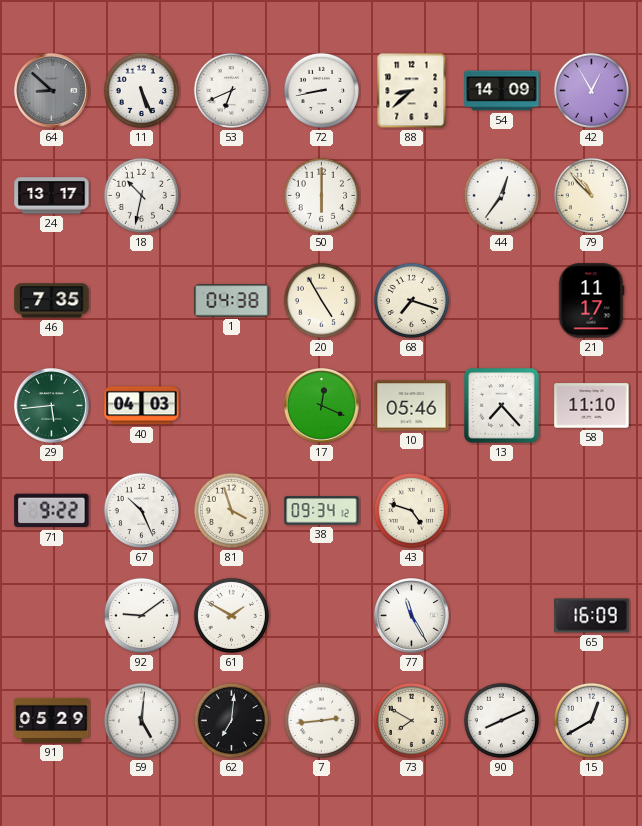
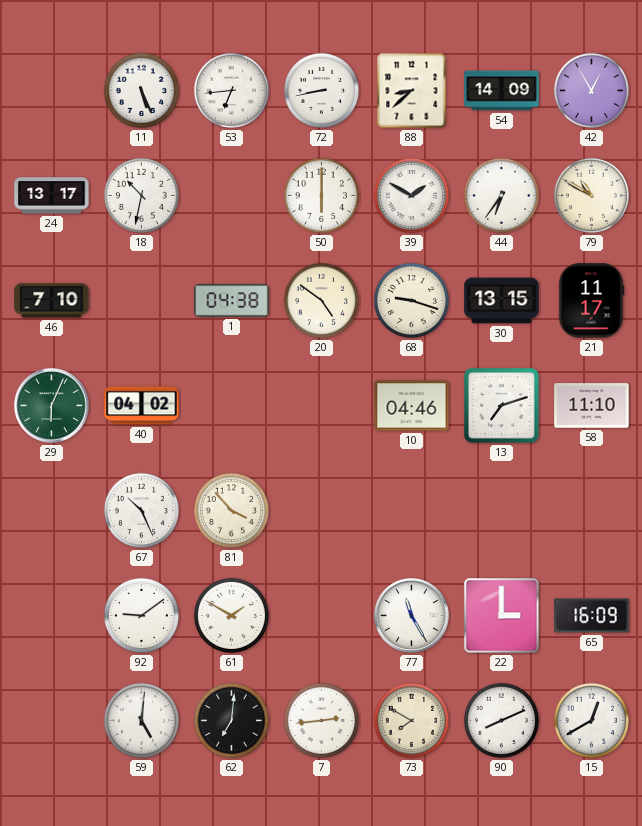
64: 8:52 -> none
53: 6:41 -> 6:44
39: none -> 1:50
44: 12:36 -> 6:36
79: 10:53 -> 10:50
46: 7:35 -> 7:10
20: 4:55 -> 4:51
68: 7:18 -> 9:18
30: none -> 13:15
29: 5:44 -> 6:04
40: 04:03 -> 04:02
17: 12:19 -> none
10: 05:46 -> 04:46
13: 7:23 -> 7:12
71: 9:22 -> none
81: 3:57 -> 3:53
38: 09:34 -> none
43: 4:48 -> none
22: none -> 3:00
91: 05:29 -> none
